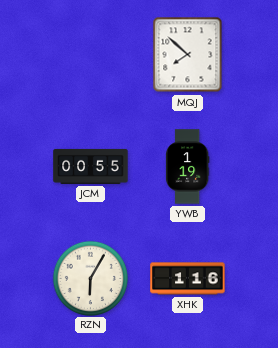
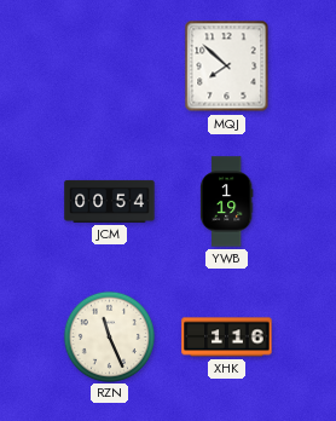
JCM: 00:55 -> 00:54
RZN: 6:05 -> 11:26
